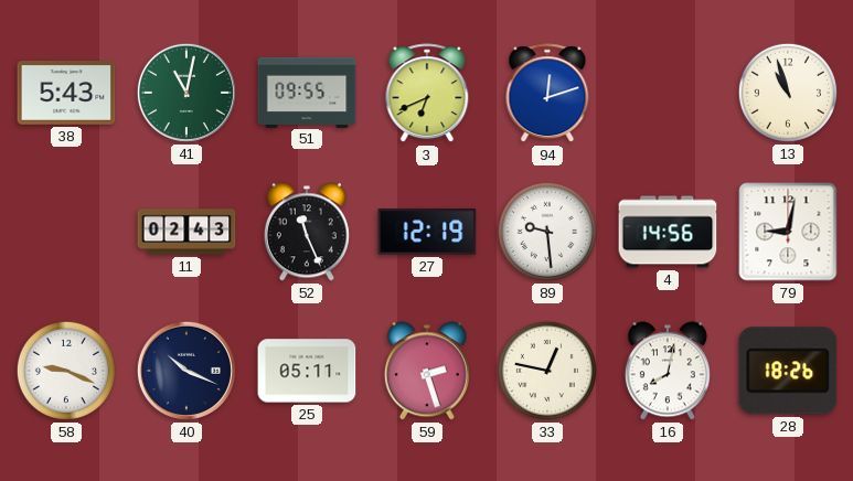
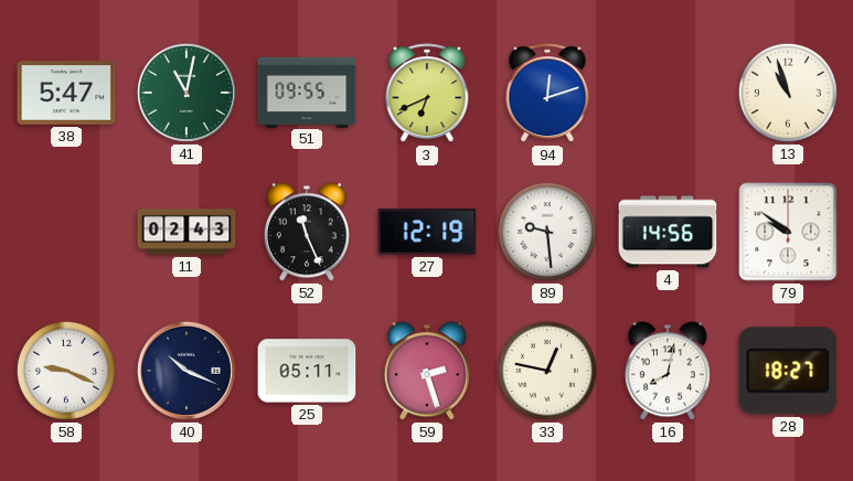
38: 5:43 -> 5:47
79: 9:02 -> 9:51
28: 18:26 -> 18:27
